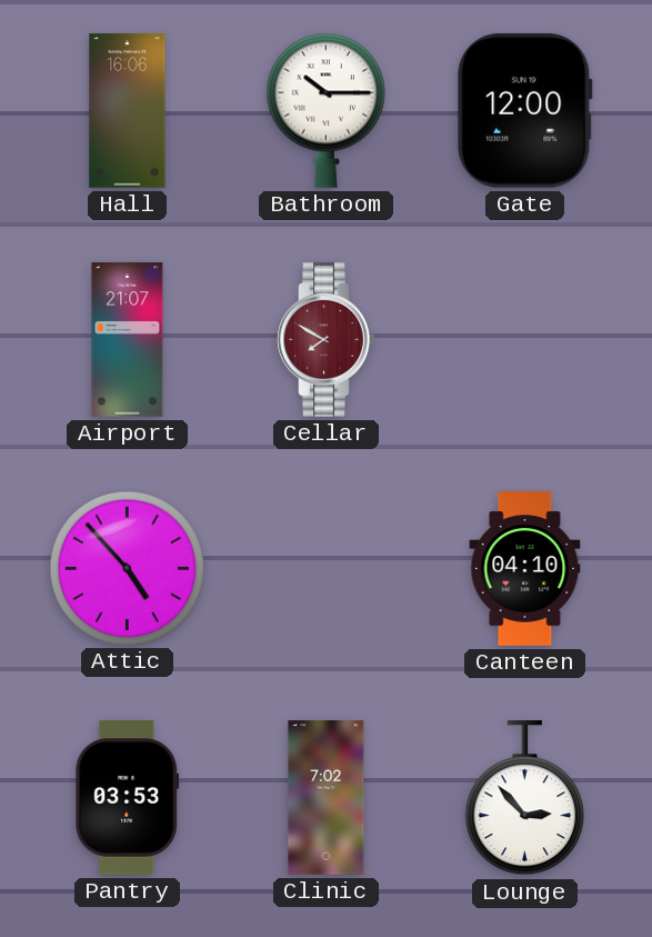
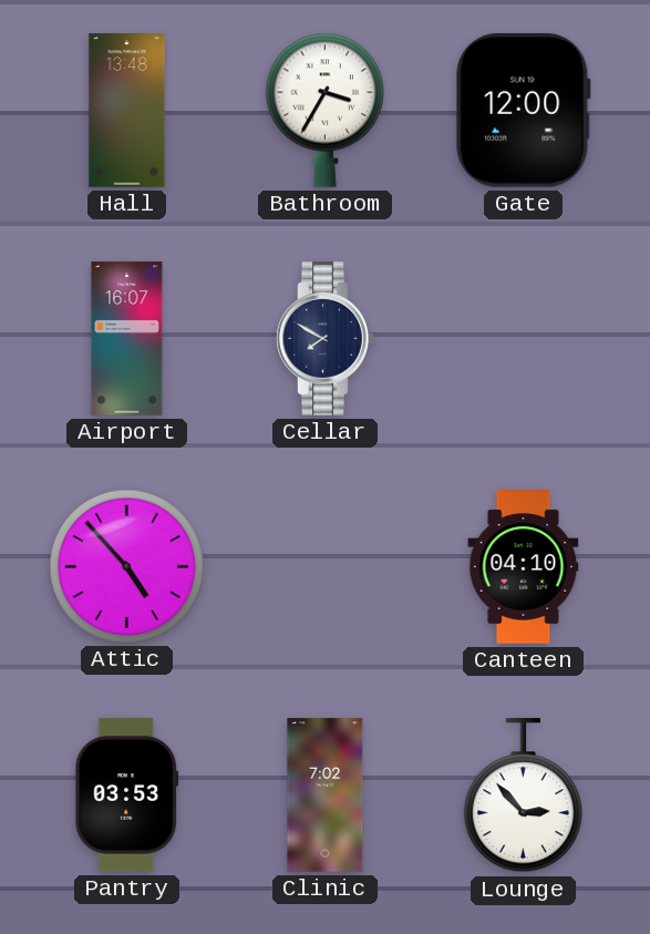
Hall: 16:06 -> 13:48
Bathroom: 10:15 -> 3:35
Airport: 21:07 -> 16:07
Cellar dial: burgundy -> navy
